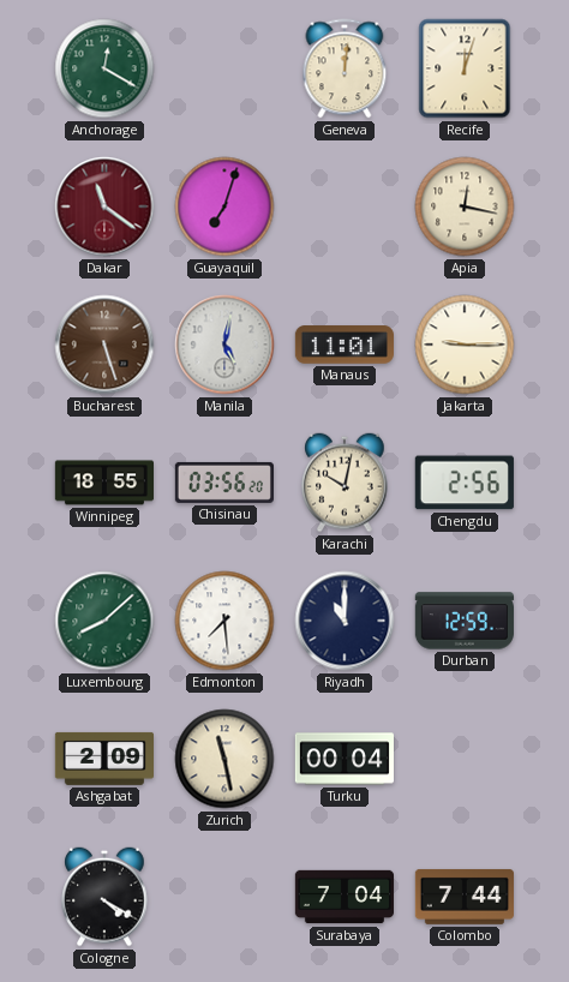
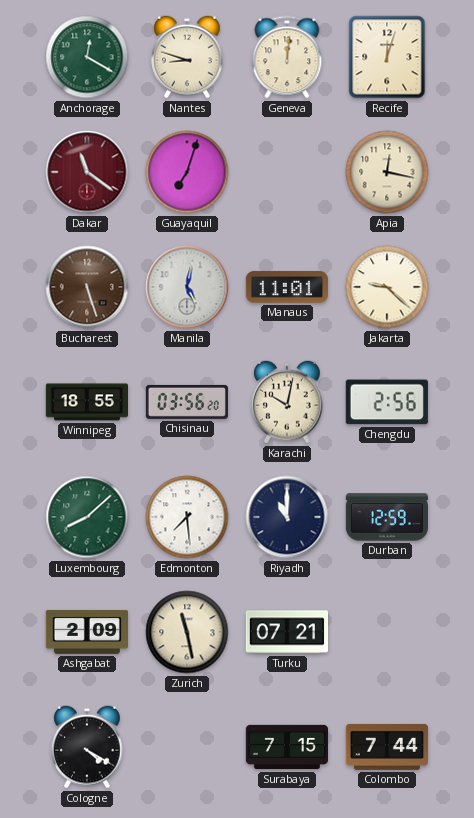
Nantes: none -> 8:48
Jakarta: 9:15 -> 9:22
Turku: 00:04 -> 07:21
Surabaya: 7:04 -> 7:15
